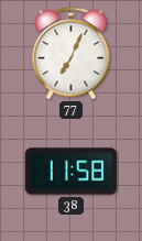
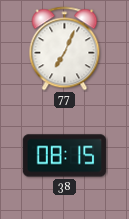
38: 11:58 -> 08:15
